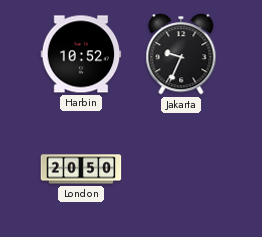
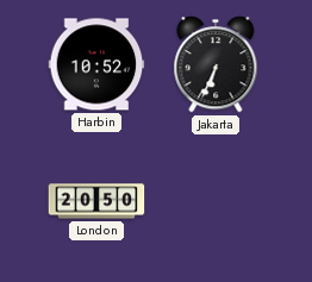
Jakarta: 9:34 -> 6:34
